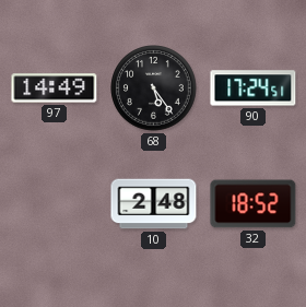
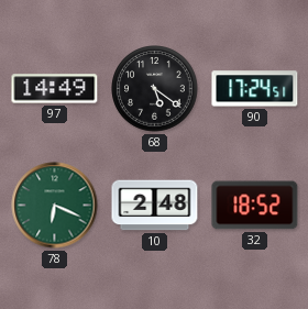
68: 5:24 -> 5:21
78: none -> 6:19
